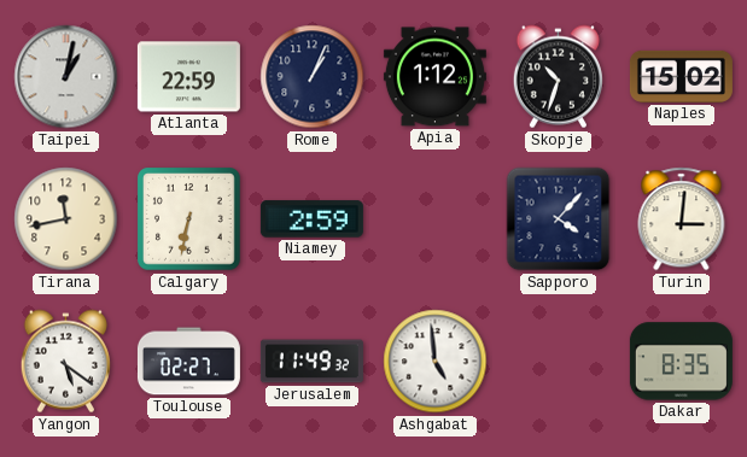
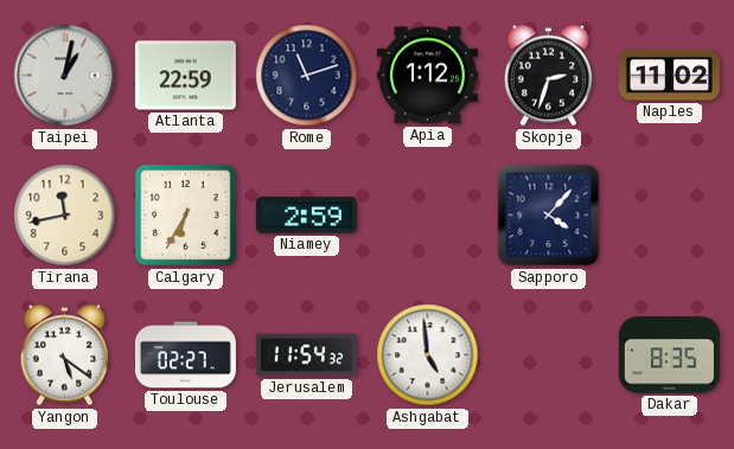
Rome: 1:04 -> 11:12
Skopje: 10:33 -> 2:33
Naples: 15:02 -> 11:02
Calgary: 6:32 -> 6:35
Turin: 3:01 -> none
Jerusalem: 11:49 -> 11:54
